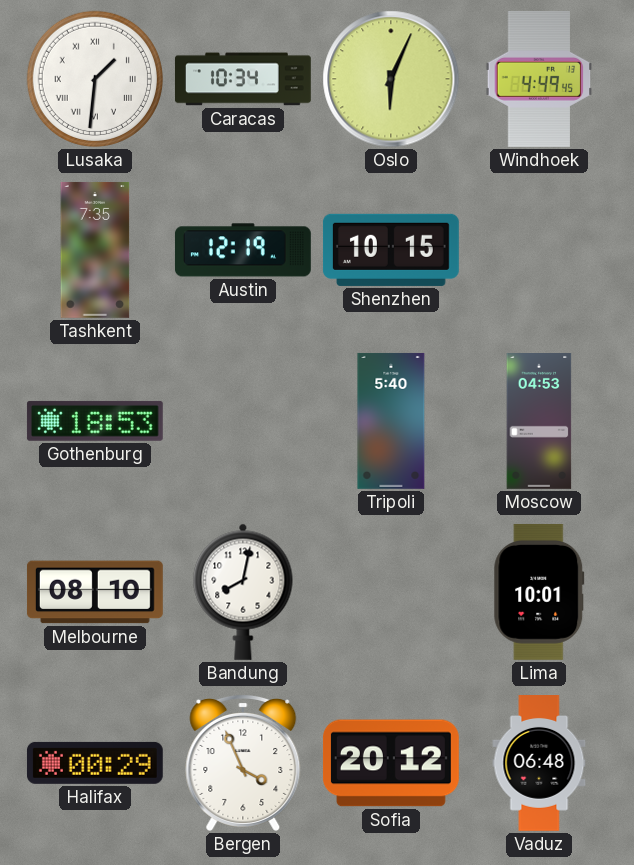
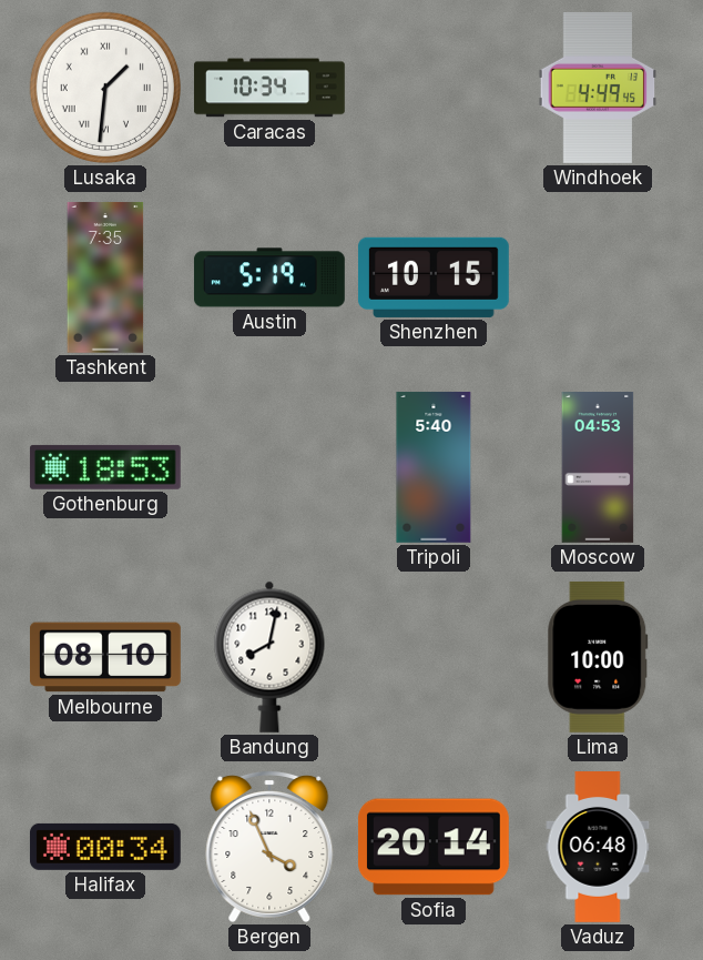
Oslo: 6:04 -> none
Austin: 12:19 -> 5:19
Lima: 10:01 -> 10:00
Halifax: 00:29 -> 00:34
Sofia: 20:12 -> 20:14
